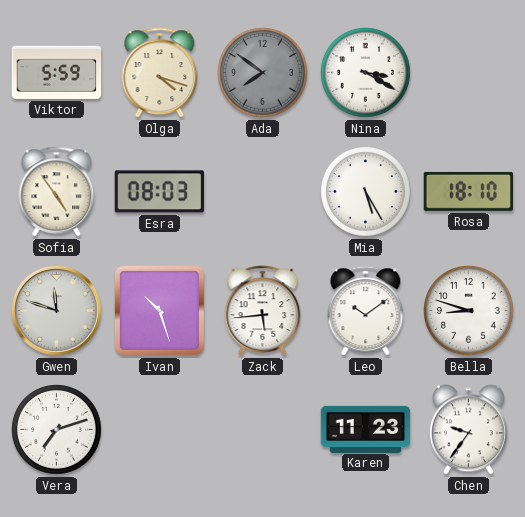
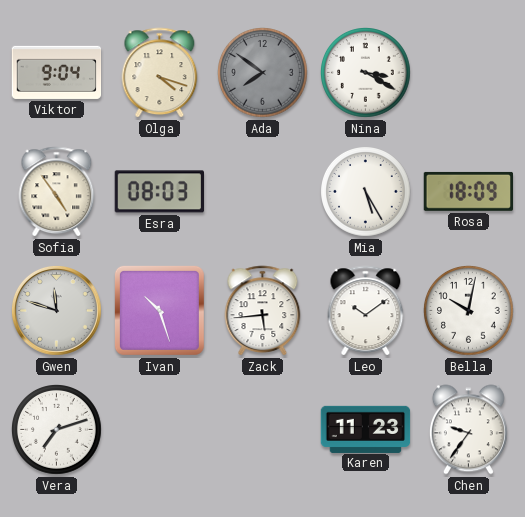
Viktor: 5:59 -> 9:04
Rosa: 18:10 -> 18:09
Bella: 8:48 -> 10:02
